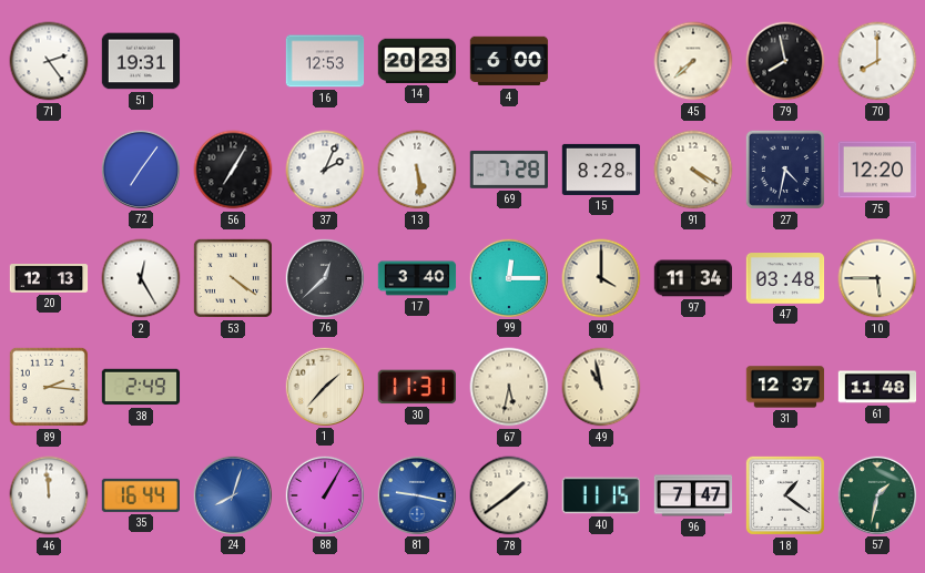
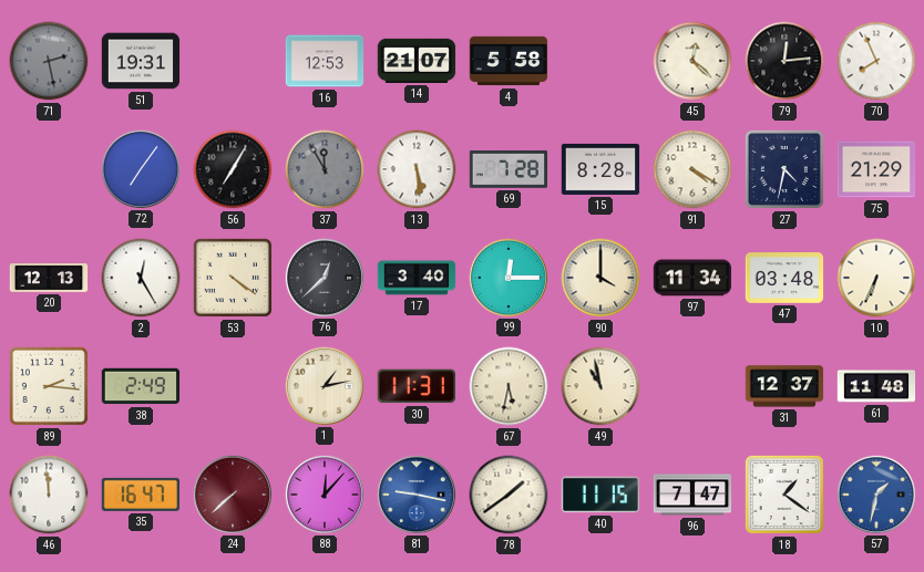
71: 2:24 -> 2:28
71 dial: white -> grey
14: 20:23 -> 21:07
4: 6:00 -> 5:58
45: 7:38 -> 12:22
79: 7:58 -> 12:14
70: 8:00 -> 7:56
37: 2:04 -> 11:55
37 dial: white -> grey
75: 12:20 -> 21:29
10: 5:45 -> 6:34
1: 1:37 -> 1:13
35: 16:44 -> 16:47
24: 8:03 -> 7:38
24 dial: blue -> burgundy
88: 1:05 -> 12:07
57 dial: green -> blue
